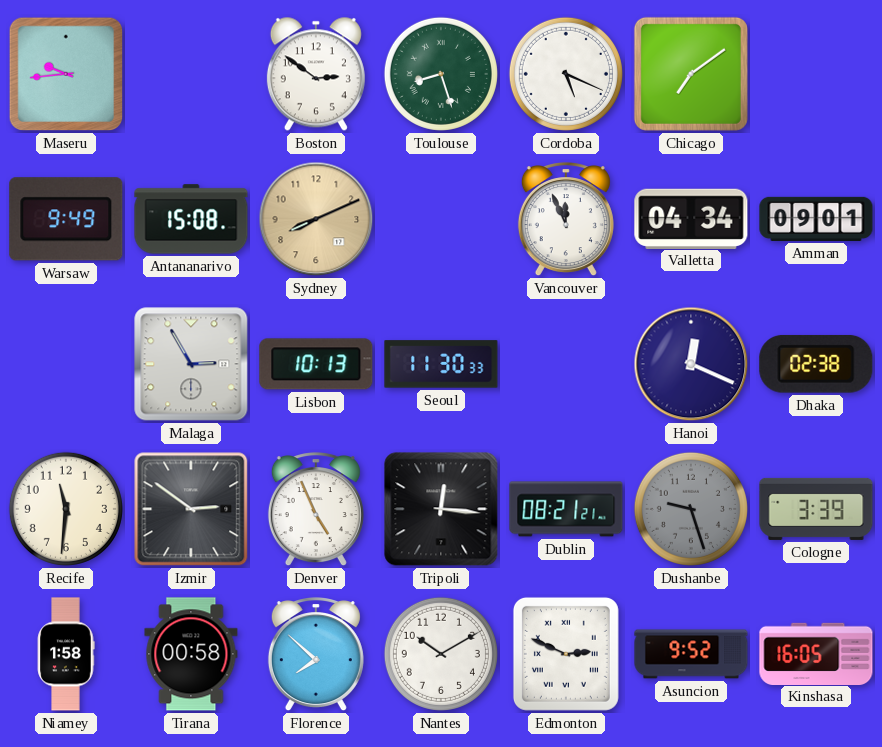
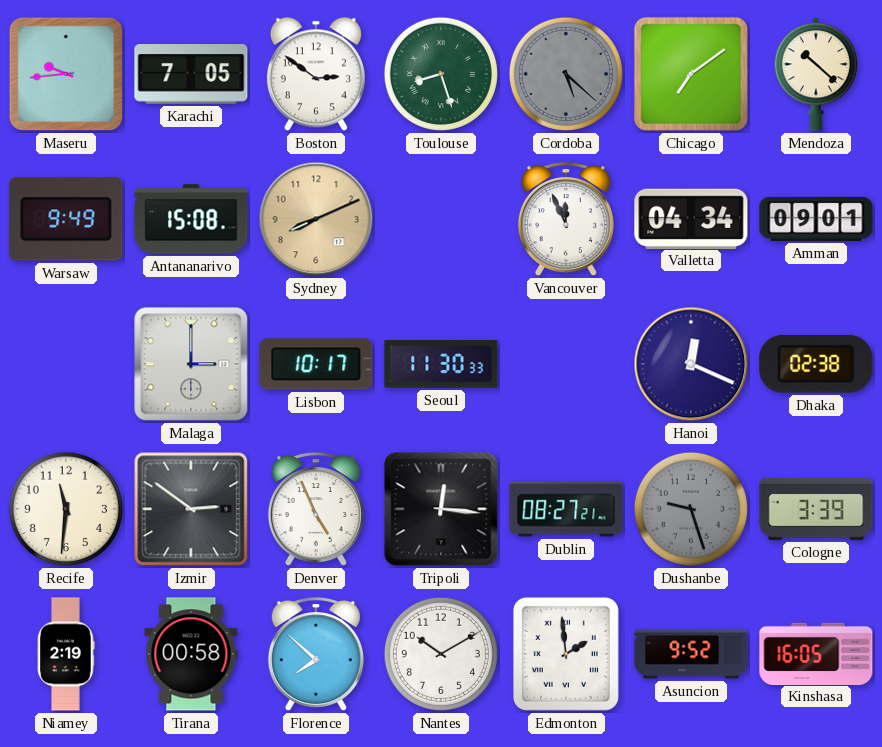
Karachi: none -> 7:05
Cordoba: 5:19 -> 5:22
Cordoba dial: white -> grey
Mendoza: none -> 10:22
Malaga: 2:55 -> 3:00
Lisbon: 10:13 -> 10:17
Dublin: 08:21 -> 08:27
Niamey: 1:58 -> 2:19
Edmonton: 2:49 -> 1:59
